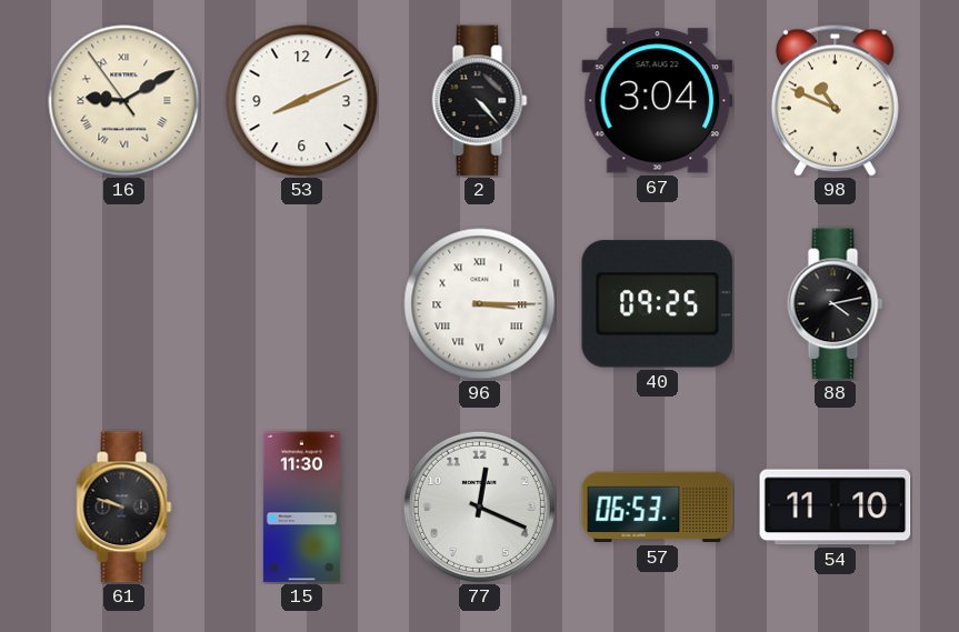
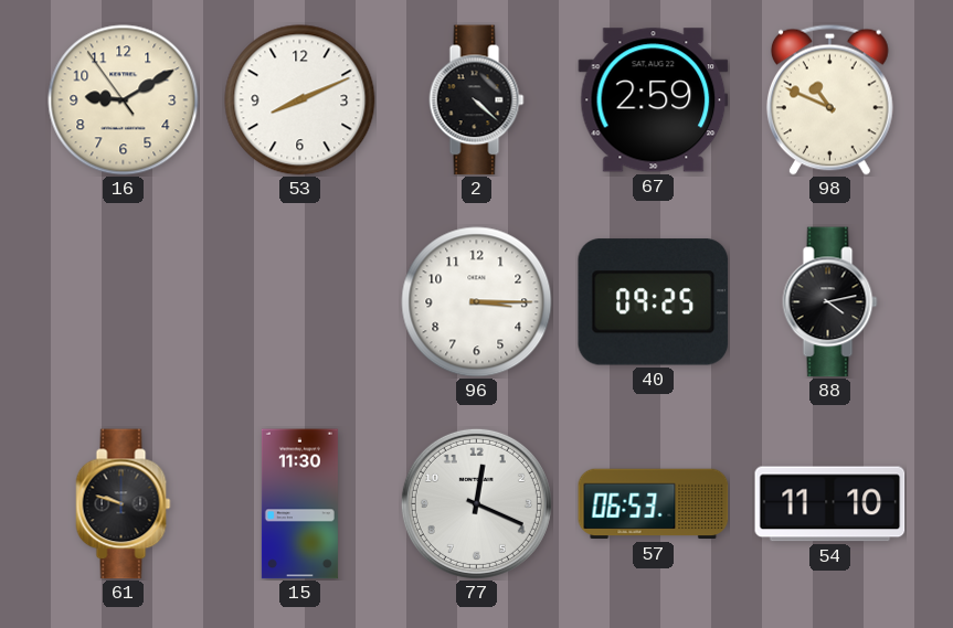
16 numerals: Roman -> Arabic
2: 4:23 -> 4:22
67: 3:04 -> 2:59
96 numerals: Roman -> Arabic
